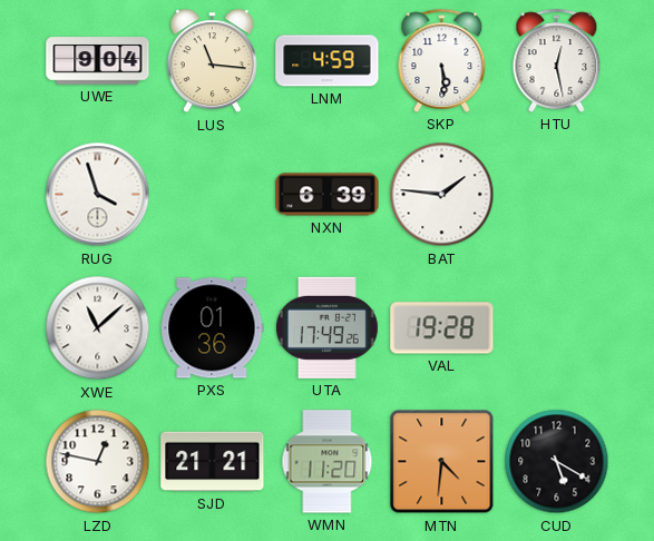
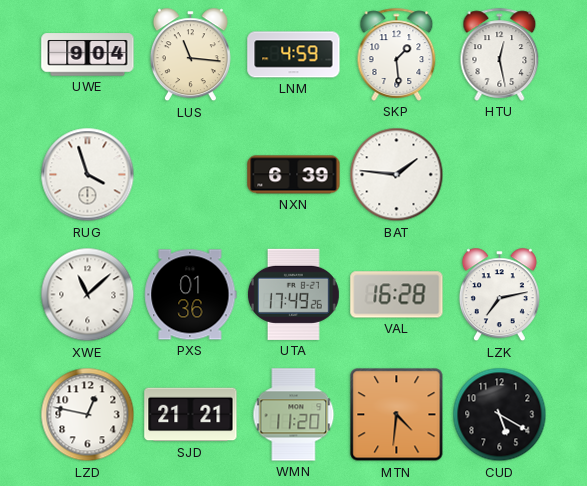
SKP: 5:29 -> 1:29
VAL: 19:28 -> 16:28
LZK: none -> 7:13
